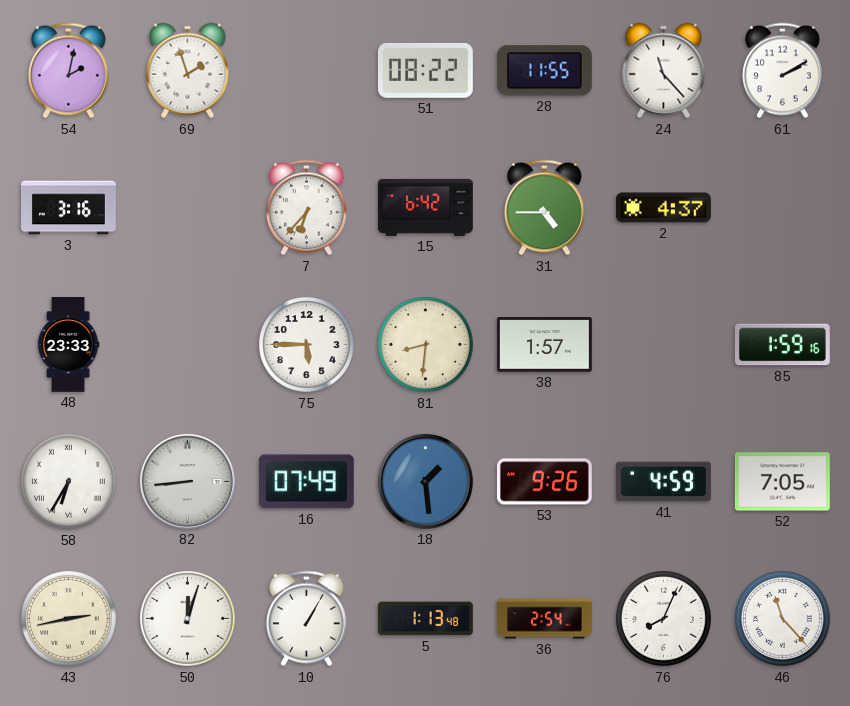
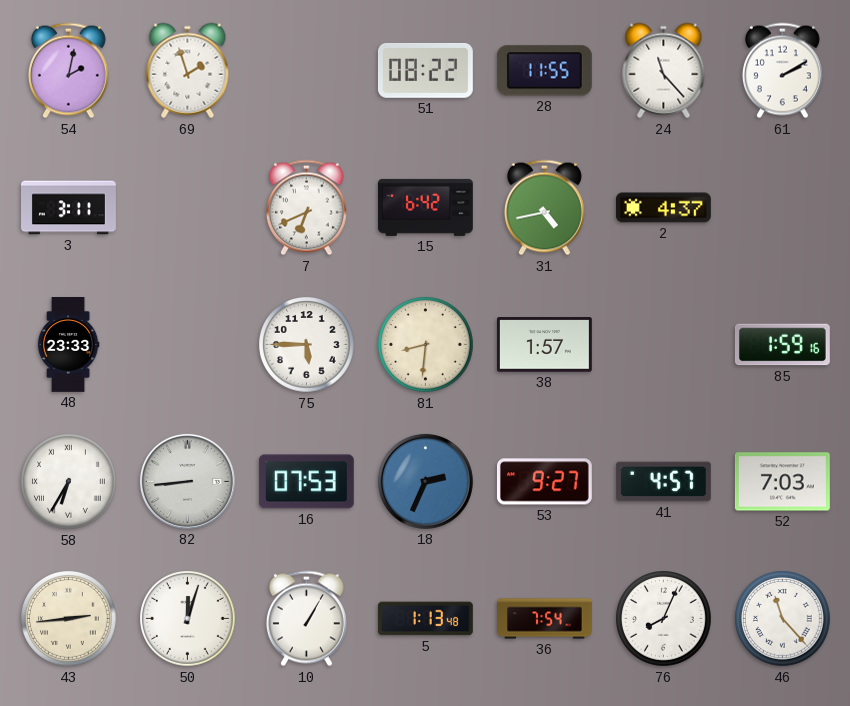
3: 3:16 -> 3:11
7: 6:37 -> 6:41
31: 4:45 -> 4:43
16: 07:49 -> 07:53
18: 1:29 -> 2:34
53: 9:26 -> 9:27
41: 4:59 -> 4:57
52: 7:05 -> 7:03
43: 2:43 -> 2:44
36: 2:54 -> 7:54
